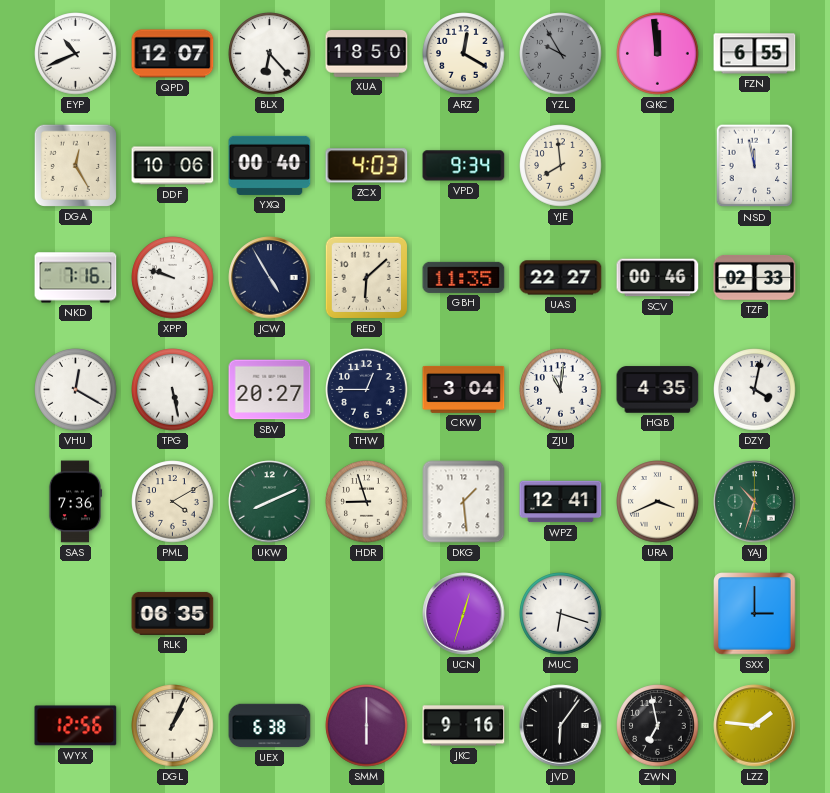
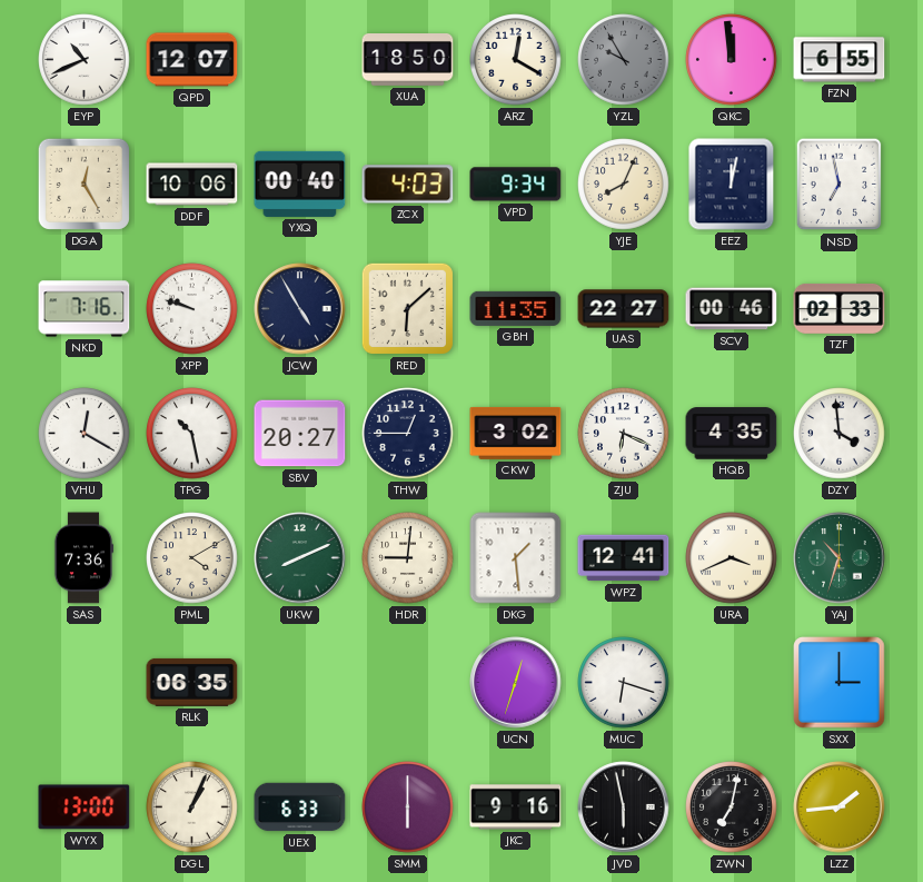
BLX: 6:23 -> none
YJE: 7:59 -> 8:04
EEZ: none -> 12:02
NSD: 11:58 -> 6:58
TPG: 5:28 -> 10:28
CKW: 3:04 -> 3:02
ZJU: 11:01 -> 6:19
DZY: 4:02 -> 3:59
HDR: 8:57 -> 9:01
WYX: 12:56 -> 13:00
UEX: 6:38 -> 6:33
JVD: 6:06 -> 5:58
ZWN: 6:58 -> 7:02
LZZ: 1:46 -> 1:44
